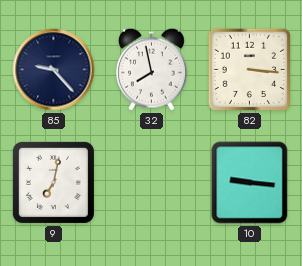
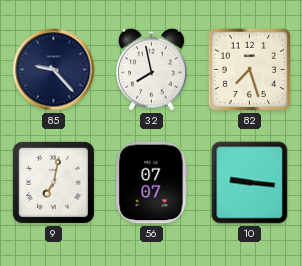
82: 3:16 -> 7:27
56: none -> 07:07
